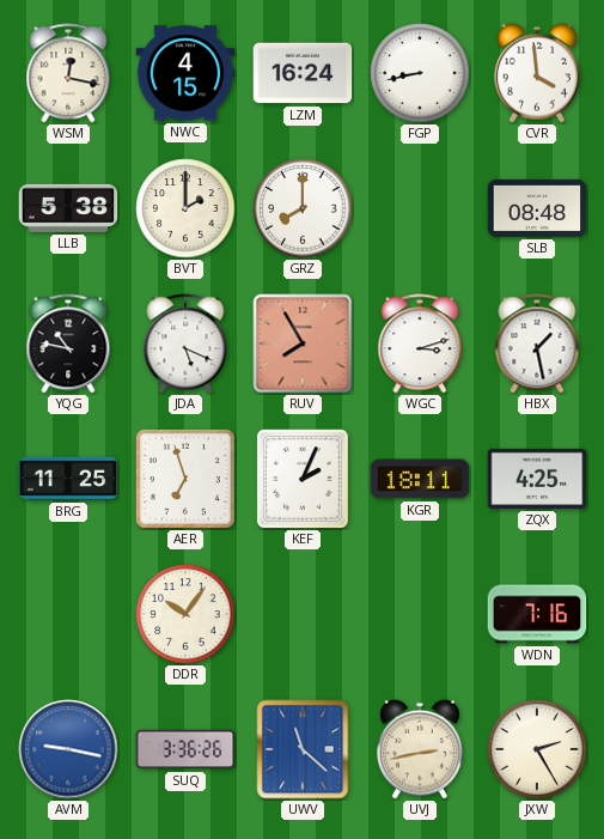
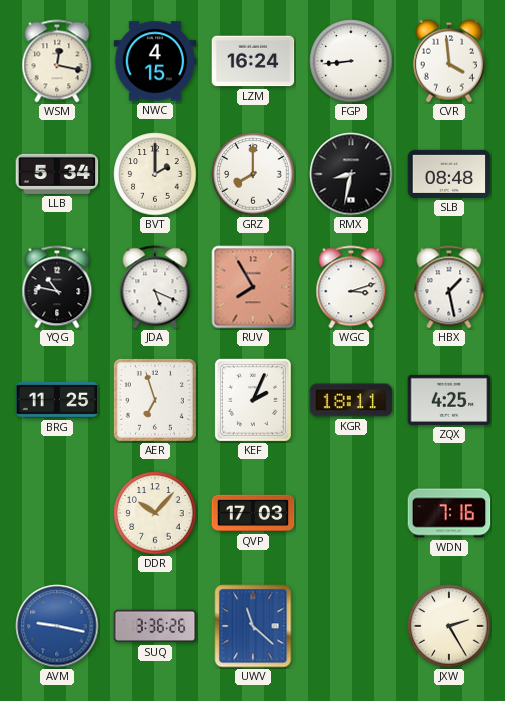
FGP: 8:43 -> 8:44
LLB: 5:38 -> 5:34
RMX: none -> 8:32
DDR: 10:06 -> 10:07
QVP: none -> 17:03
UVJ: 2:43 -> none
